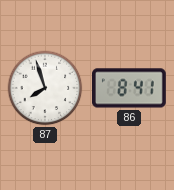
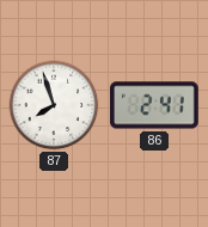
86: 8:41 -> 2:41
